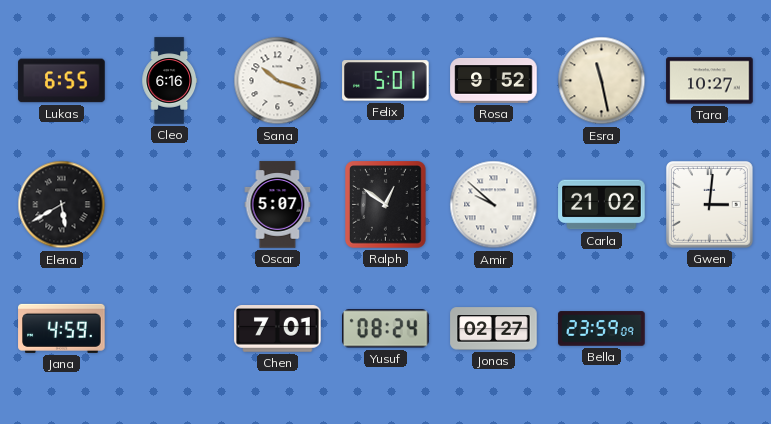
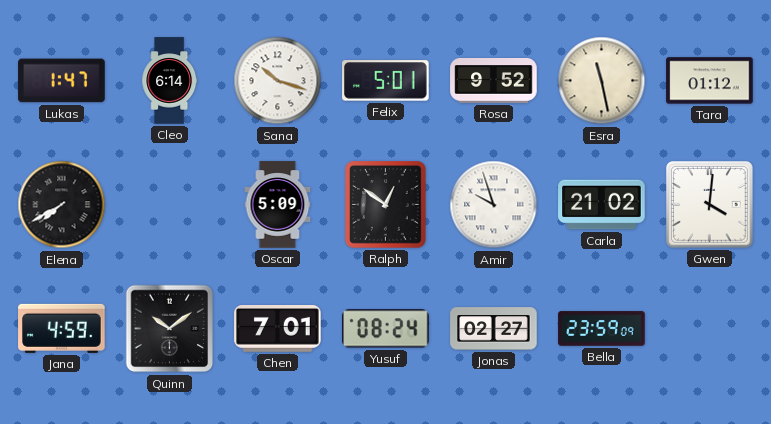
Lukas: 6:55 -> 1:47
Cleo: 6:16 -> 6:14
Tara: 10:27 -> 01:12
Elena: 5:40 -> 7:40
Oscar: 5:07 -> 5:09
Amir: 9:52 -> 9:57
Gwen: 3:01 -> 4:01
Quinn: none -> 10:09
